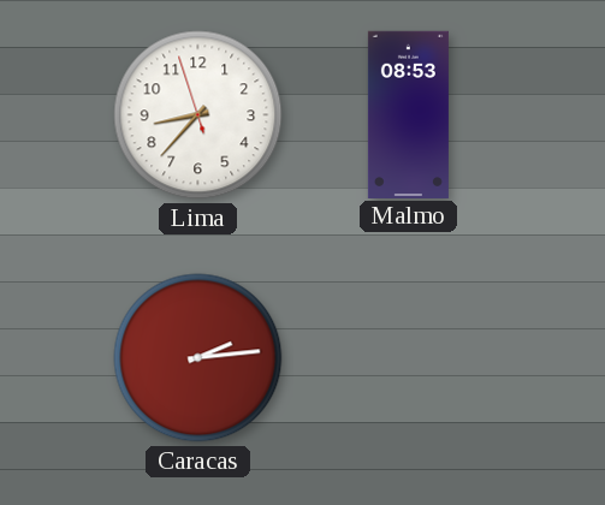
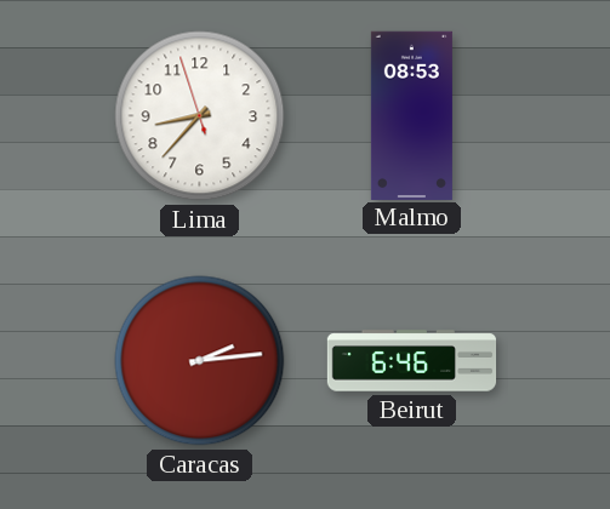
Beirut: none -> 6:46
